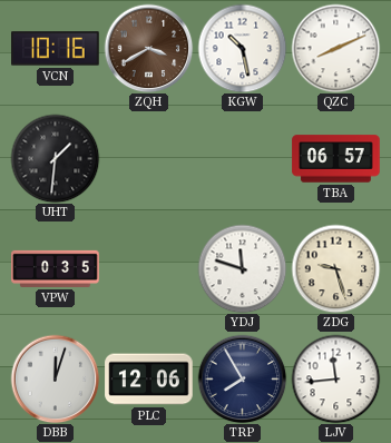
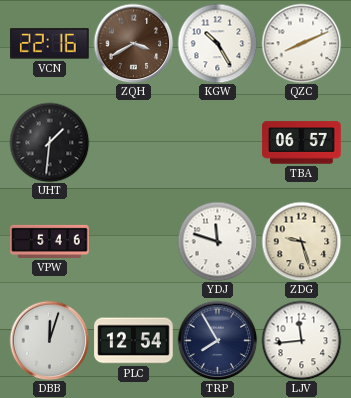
VCN: 10:16 -> 22:16
KGW: 10:28 -> 10:25
VPW: 0:35 -> 5:46
PLC: 12:06 -> 12:54
